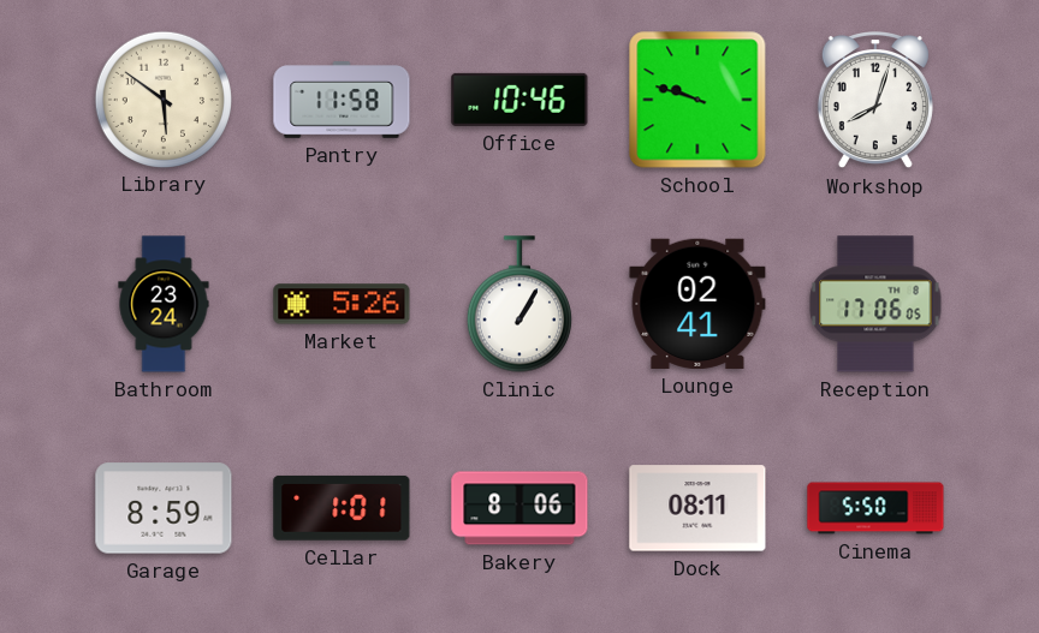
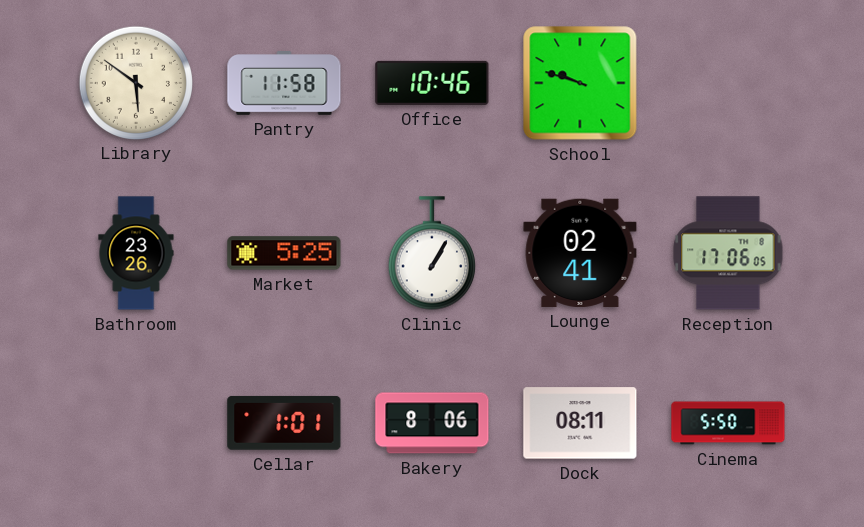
Workshop: 8:03 -> none
Bathroom: 23:24 -> 23:26
Market: 5:26 -> 5:25
Garage: 8:59 -> none
